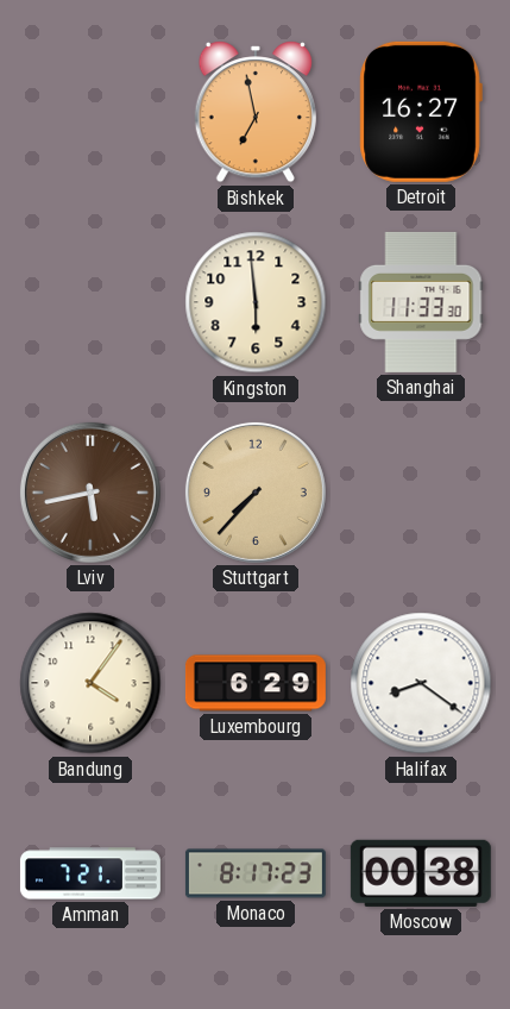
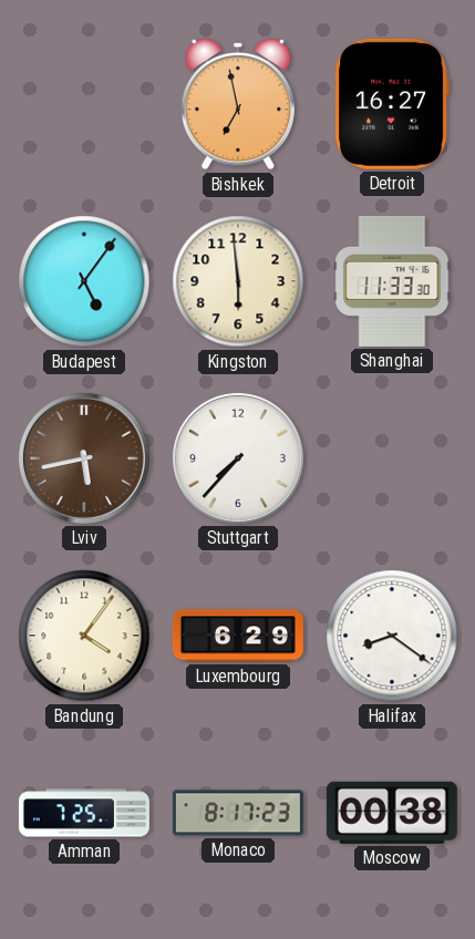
Budapest: none -> 5:06
Stuttgart dial: champagne -> white
Amman: 7:21 -> 7:25
